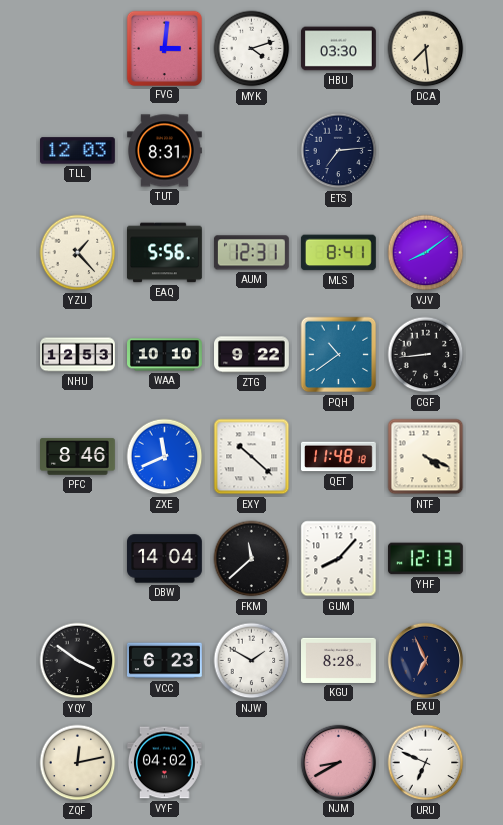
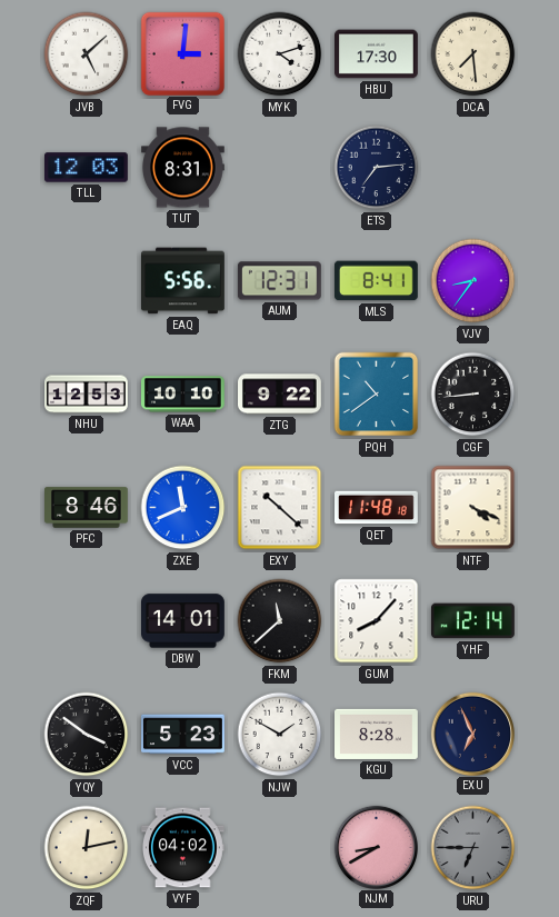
JVB: none -> 5:08
HBU: 03:30 -> 17:30
YZU: 1:23 -> none
VJV: 8:09 -> 8:36
DBW: 14:04 -> 14:01
YHF: 12:13 -> 12:14
VCC: 6:23 -> 5:23
URU: 6:49 -> 6:45
URU dial: white -> grey
